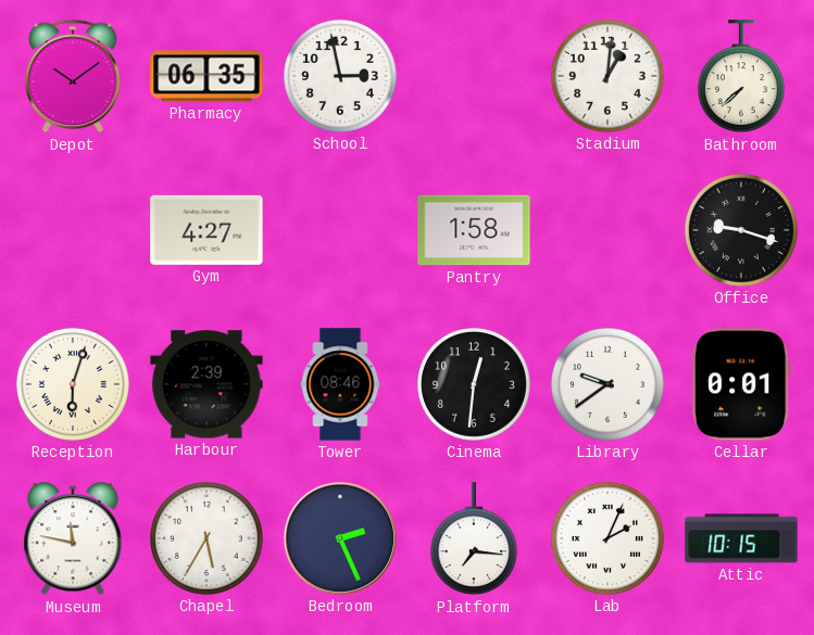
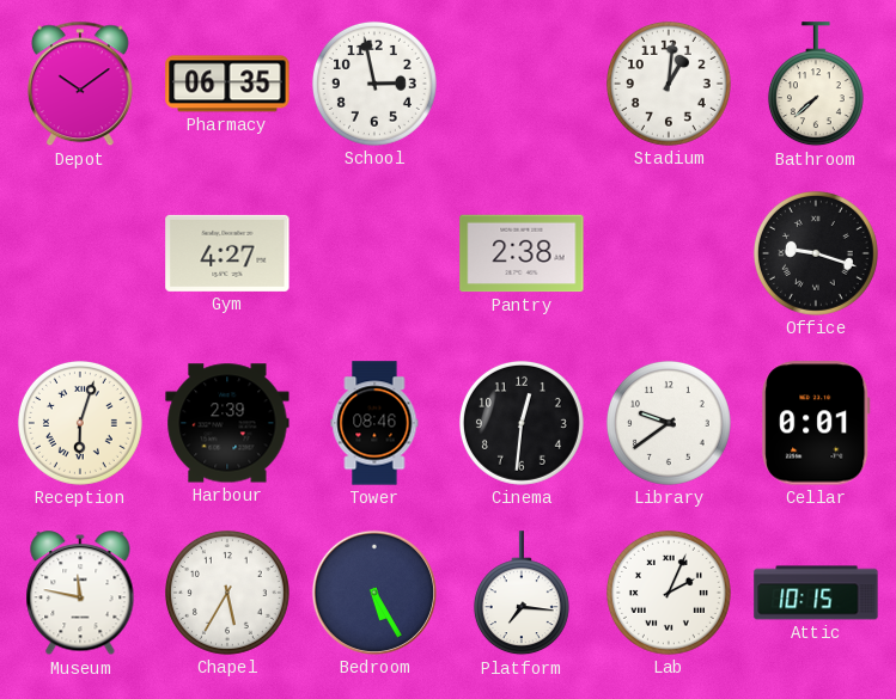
Pantry: 1:58 -> 2:38
Bedroom: 2:26 -> 5:25
